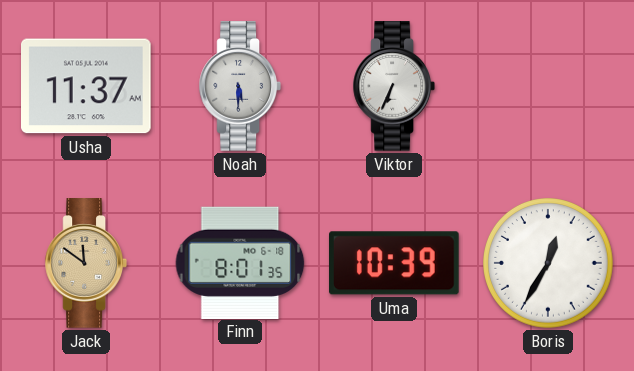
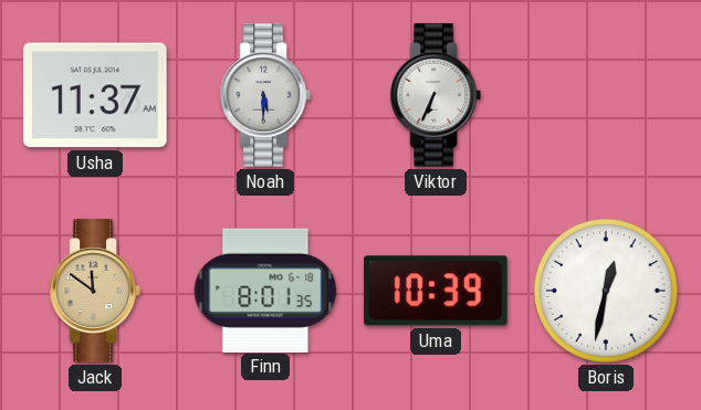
Boris: 12:35 -> 12:32
